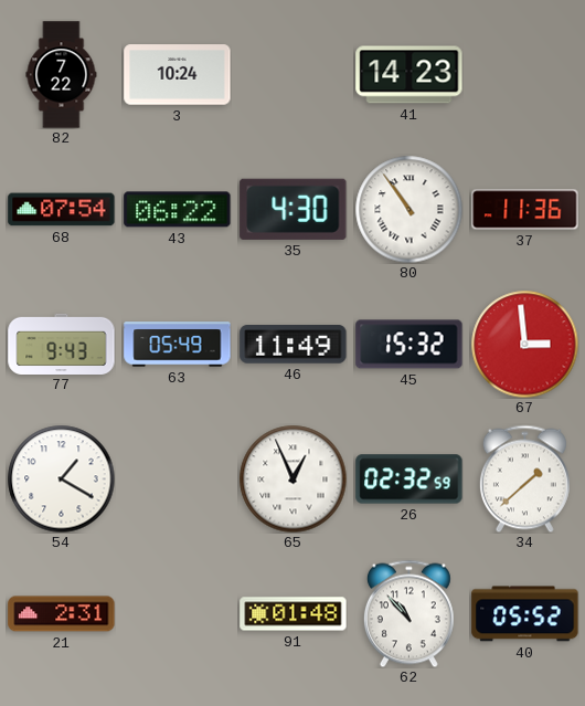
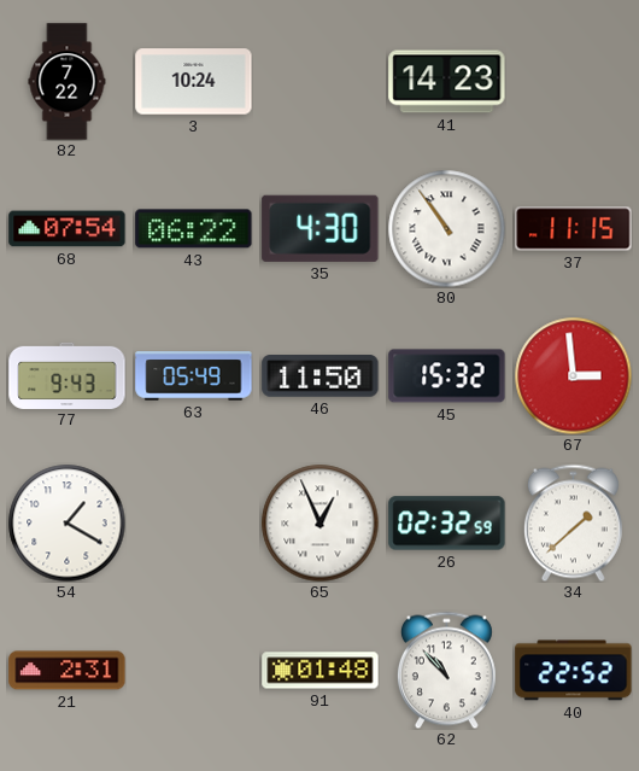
37: 11:36 -> 11:15
46: 11:49 -> 11:50
40: 05:52 -> 22:52
